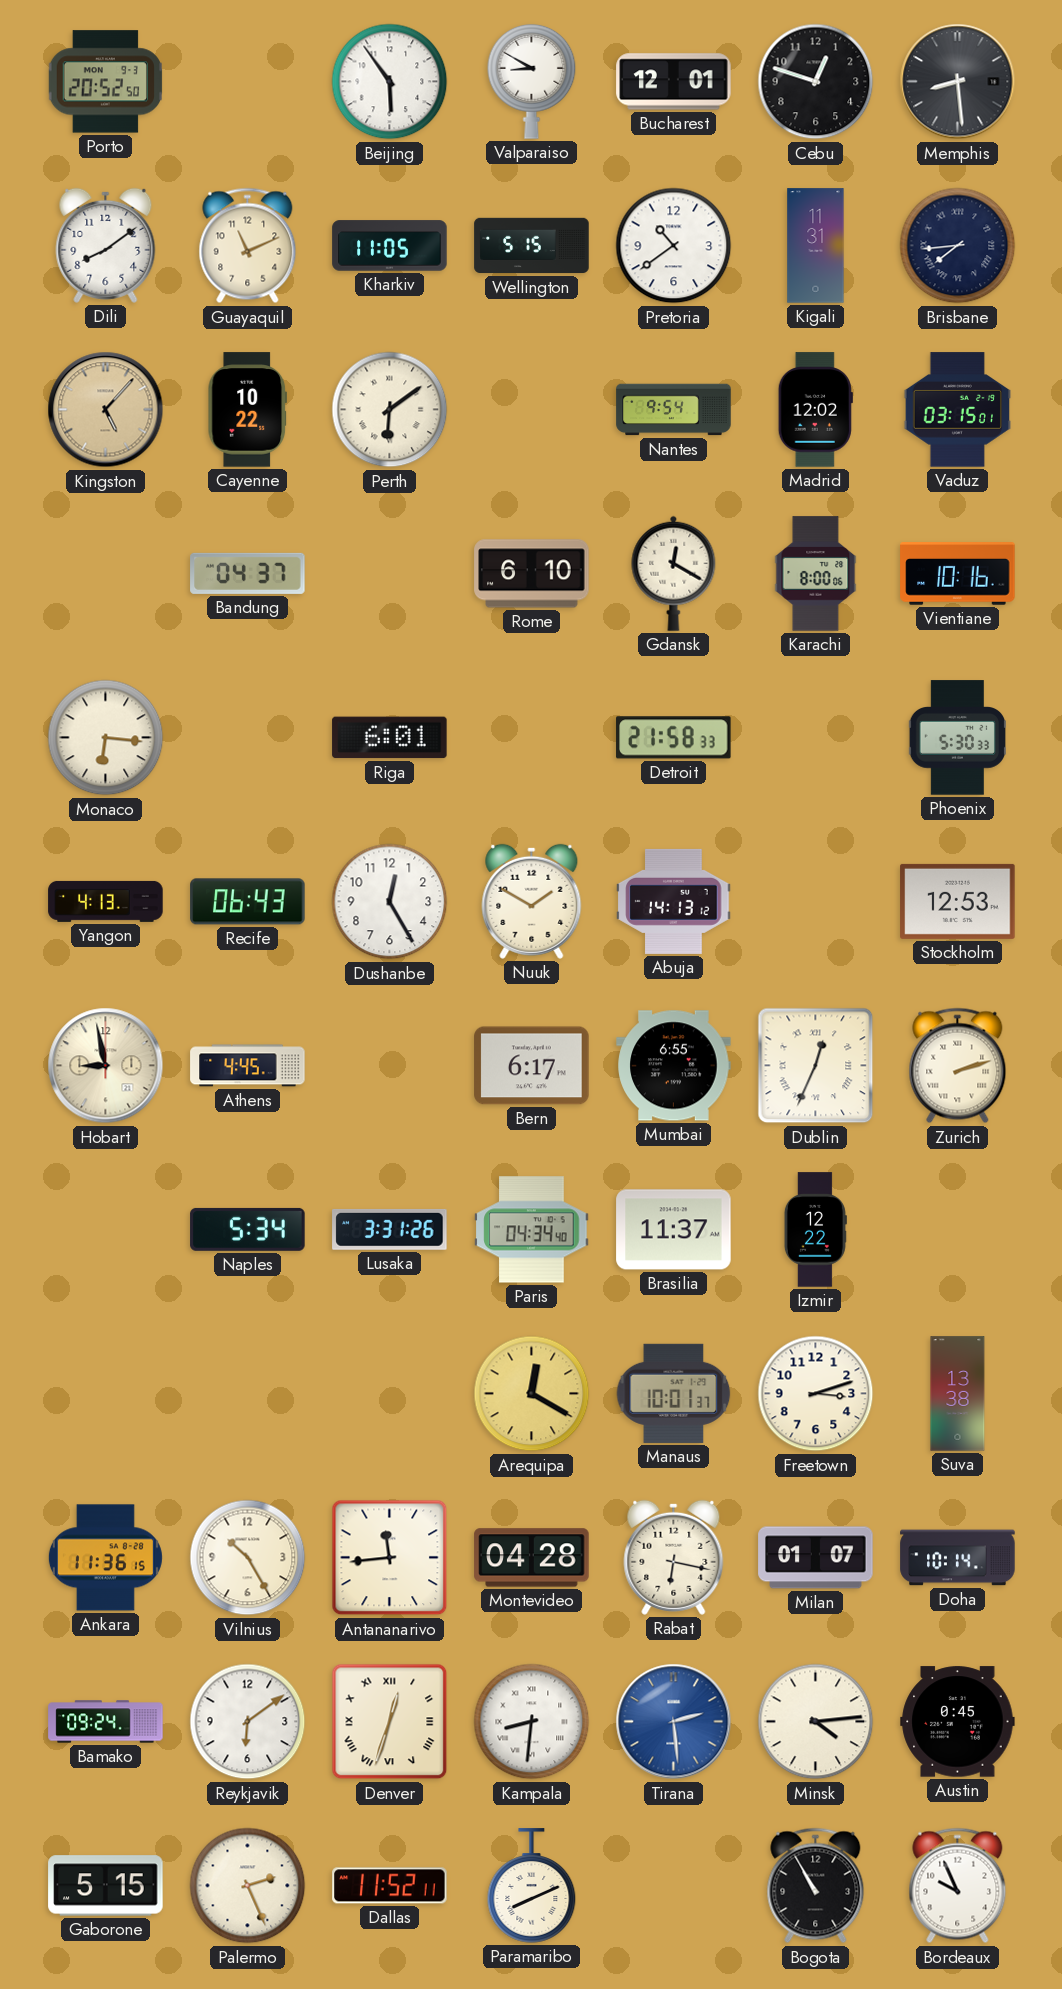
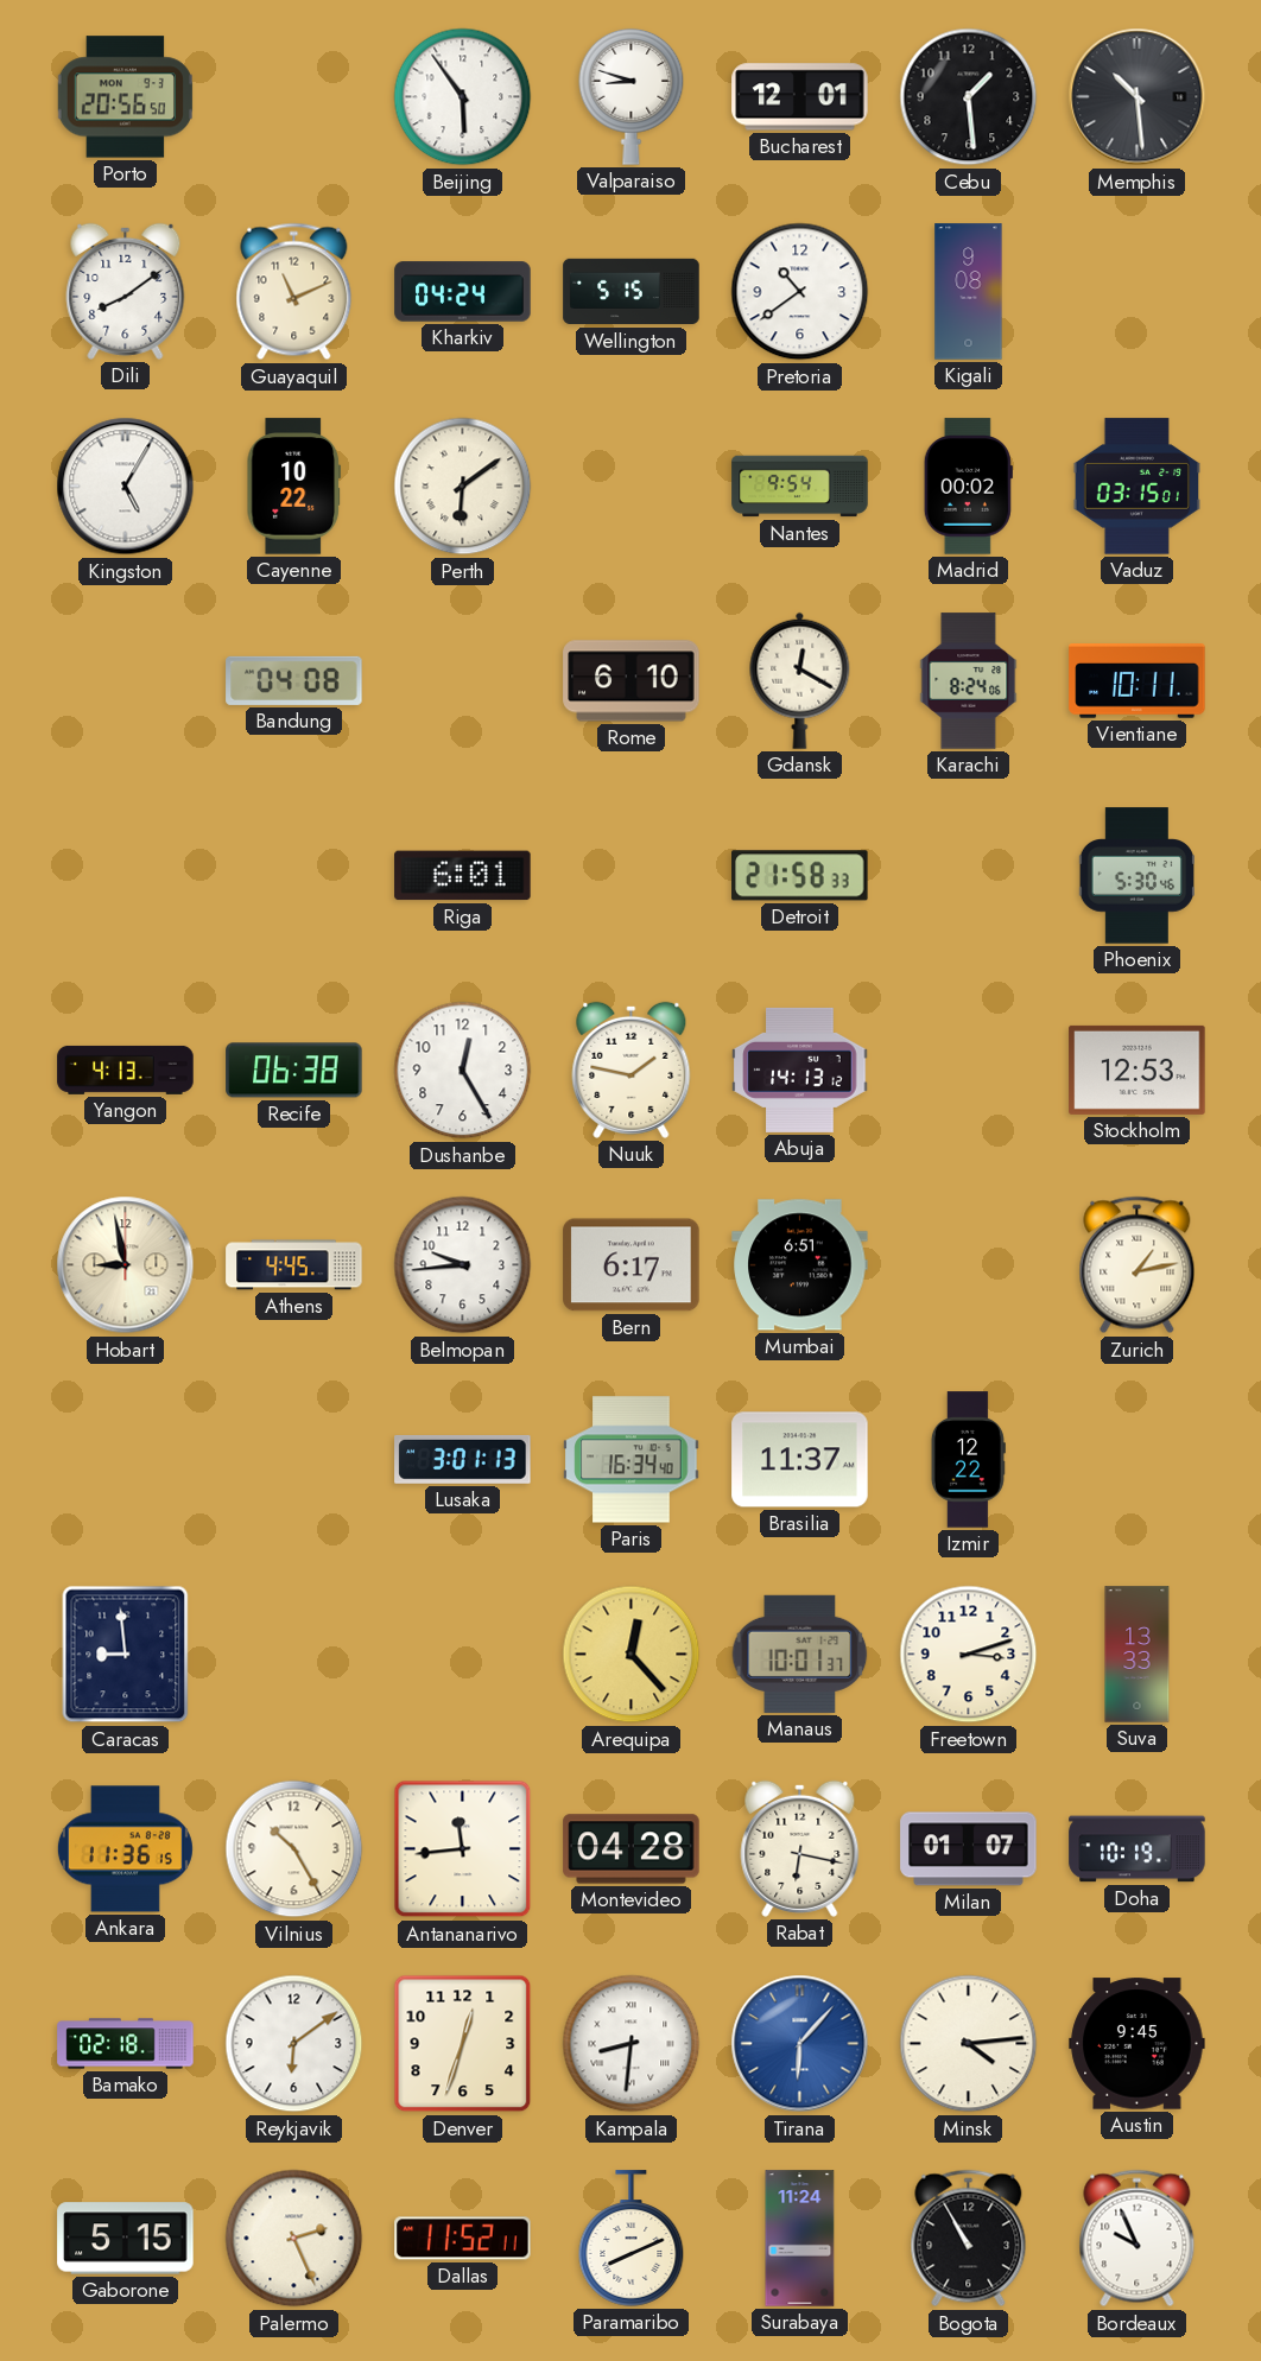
Porto: 20:52 -> 20:56
Valparaiso: 8:50 -> 8:48
Cebu: 12:48 -> 1:29
Memphis: 8:29 -> 10:29
Kharkiv: 11:05 -> 04:24
Kigali: 11:31 -> 9:08
Brisbane: 7:44 -> none
Kingston: 5:07 -> 5:05
Kingston dial: champagne -> white
Madrid: 12:02 -> 00:02
Bandung: 04:37 -> 04:08
Karachi: 8:00 -> 8:24
Vientiane: 10:16 -> 10:11
Monaco: 6:16 -> none
Phoenix: 5:30:33 -> 5:30:46
Recife: 06:43 -> 06:38
Nuuk: 1:50 -> 1:47
Belmopan: none -> 9:44
Mumbai: 6:55 -> 6:51
Dublin: 12:34 -> none
Zurich: 2:12 -> 1:13
Naples: 5:34 -> none
Lusaka: 3:31 -> 3:01
Paris: 04:34 -> 16:34
Caracas: none -> 8:59
Arequipa: 12:20 -> 12:23
Suva: 13:38 -> 13:33
Doha: 10:14 -> 10:19
Bamako: 09:24 -> 02:18
Denver numerals: Roman -> Arabic
Tirana: 2:29 -> 6:07
Austin: 0:45 -> 9:45
Surabaya: none -> 11:24
